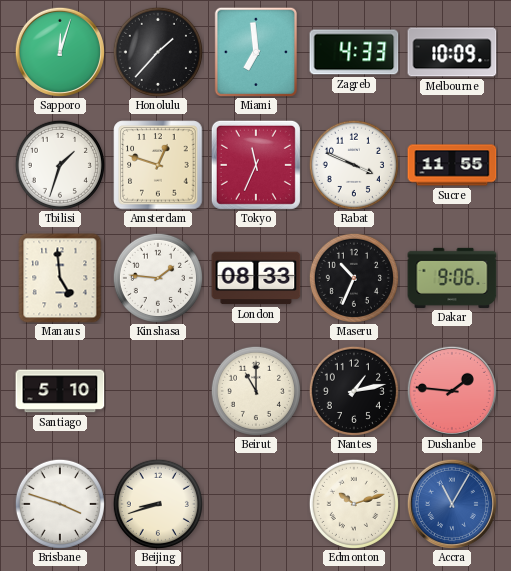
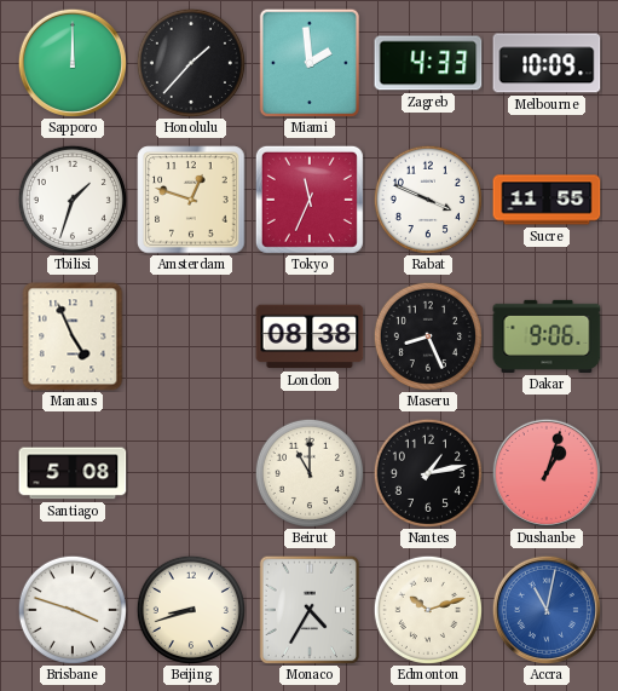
Sapporo: 12:03 -> 12:00
Miami: 6:59 -> 1:59
Manaus: 4:59 -> 4:56
Kinshasa: 1:46 -> none
London: 08:33 -> 08:38
Maseru: 10:34 -> 8:26
Santiago: 5:10 -> 5:08
Dushanbe: 1:46 -> 1:03
Monaco: none -> 4:35
Accra: 11:05 -> 11:02
